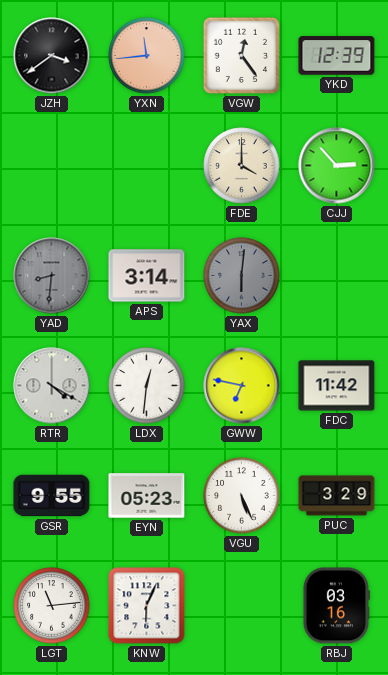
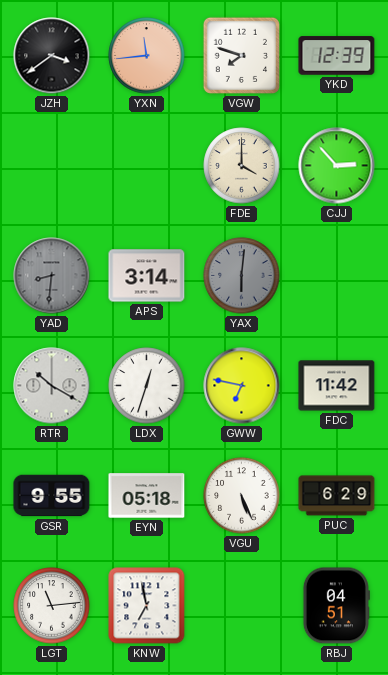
VGW: 12:24 -> 7:48
RTR: 4:20 -> 10:20
LDX: 12:31 -> 12:33
EYN: 05:23 -> 05:18
PUC: 3:29 -> 6:29
KNW: 6:04 -> 6:58
RBJ: 03:16 -> 04:51
